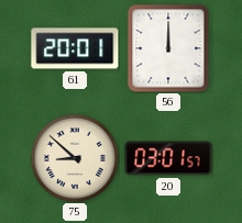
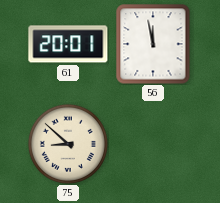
56: 12:00 -> 11:58
20: 03:01 -> none
